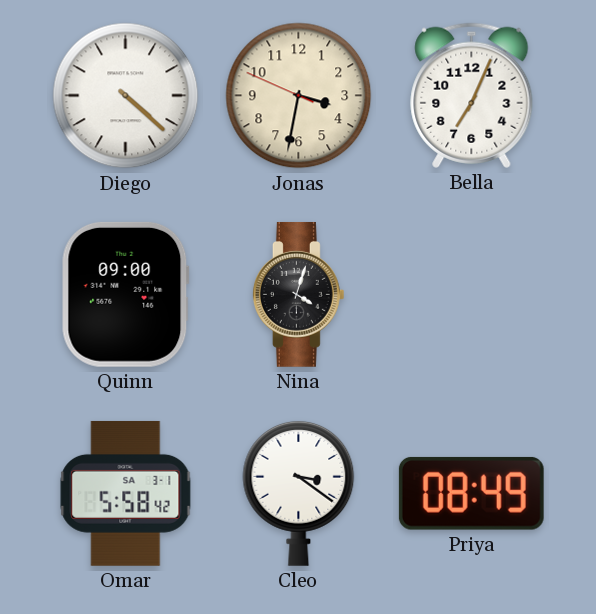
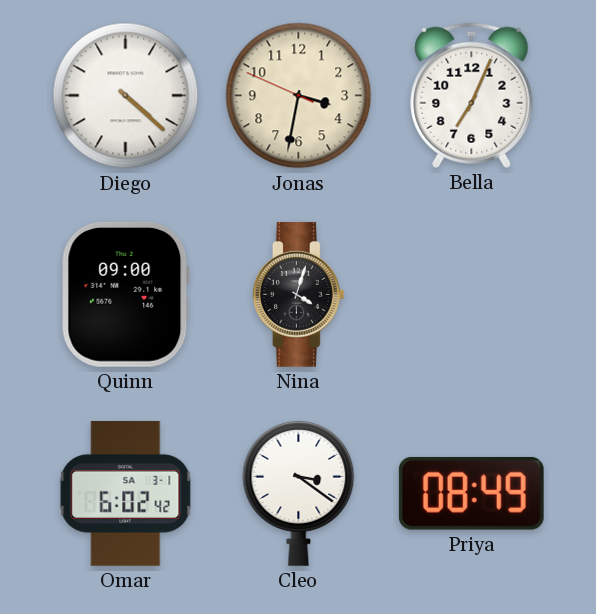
Omar: 5:58 -> 6:02
